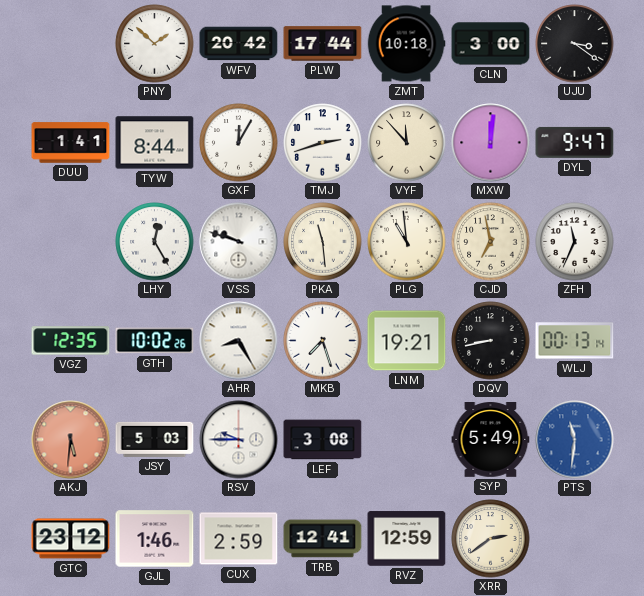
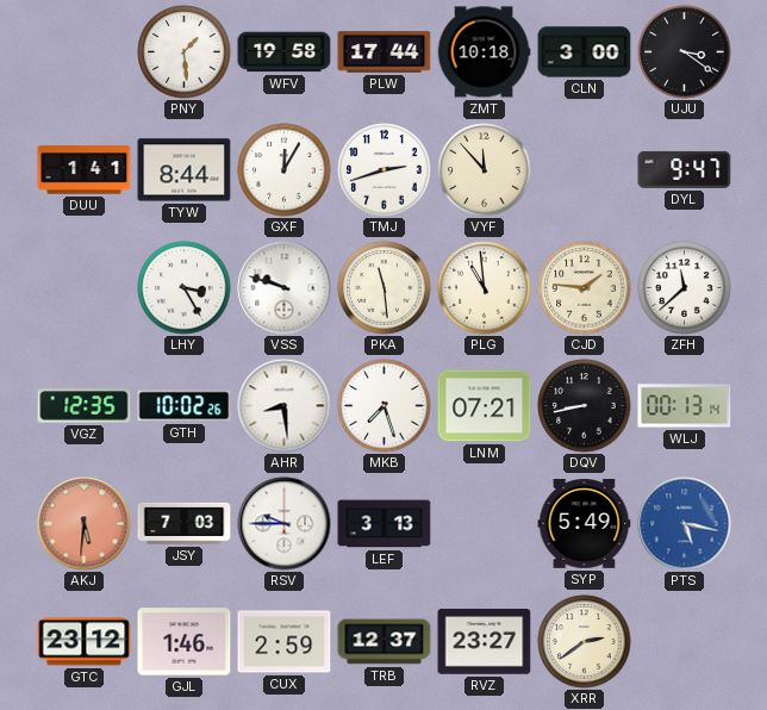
PNY: 1:52 -> 1:29
WFV: 20:42 -> 19:58
MXW: 12:01 -> none
LHY: 12:25 -> 3:25
CJD: 6:58 -> 1:46
ZFH: 11:34 -> 11:38
AHR: 8:25 -> 8:29
LNM: 19:21 -> 07:21
JSY: 5:03 -> 7:03
LEF: 3:08 -> 3:13
PTS: 11:31 -> 5:17
TRB: 12:41 -> 12:37
RVZ: 12:59 -> 23:27
